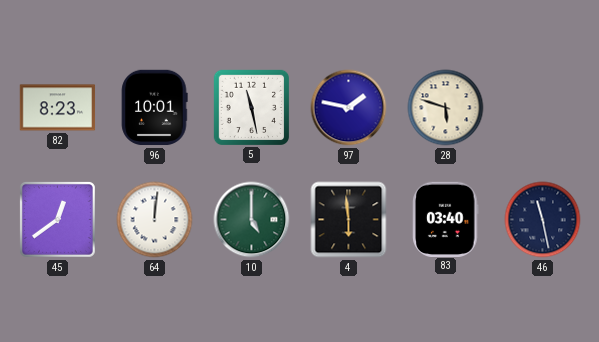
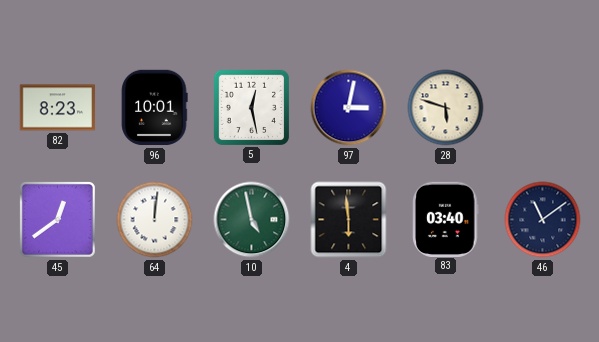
5: 11:28 -> 12:28
97: 1:47 -> 3:02
10: 5:00 -> 4:58
46: 11:28 -> 11:09
